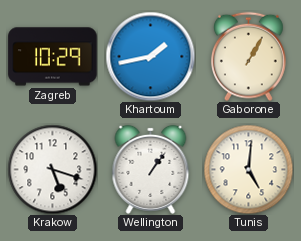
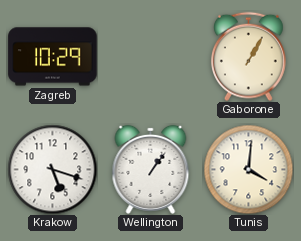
Khartoum: 1:43 -> none
Tunis: 5:01 -> 4:01
